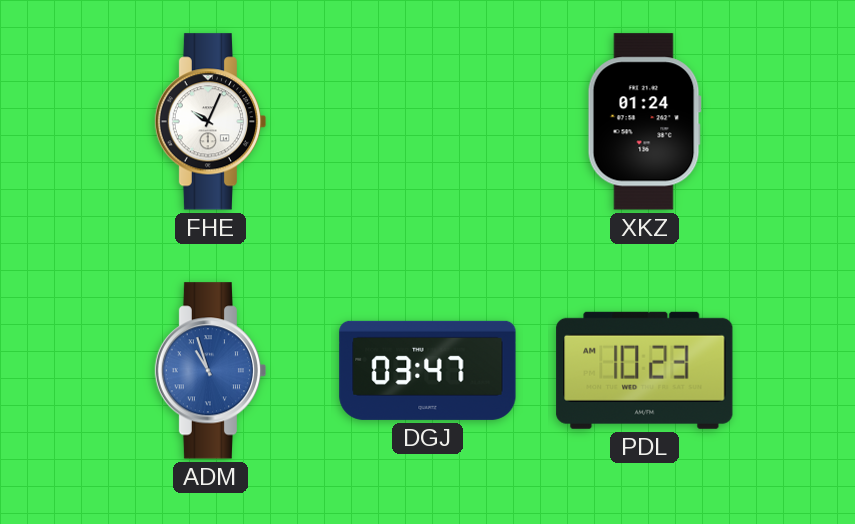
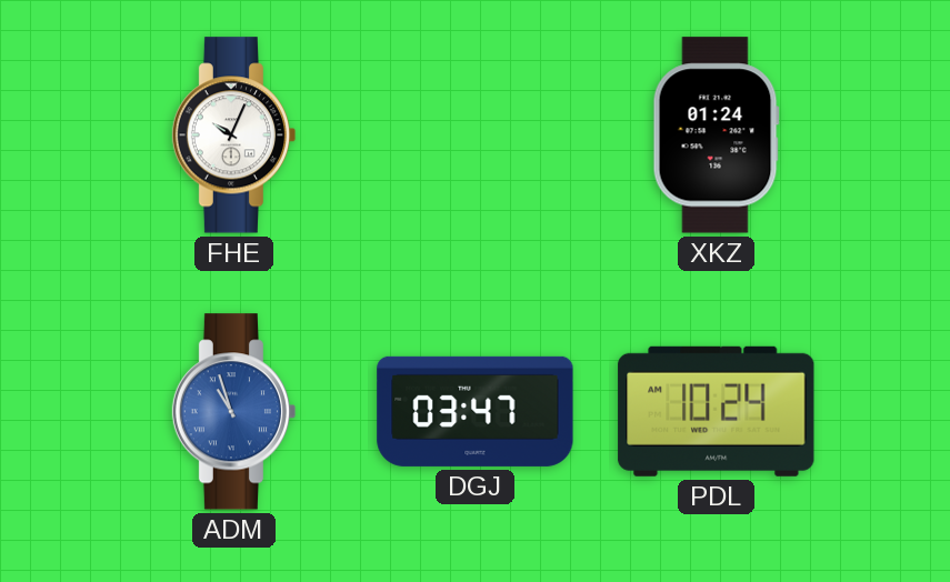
PDL: 10:23 -> 10:24
